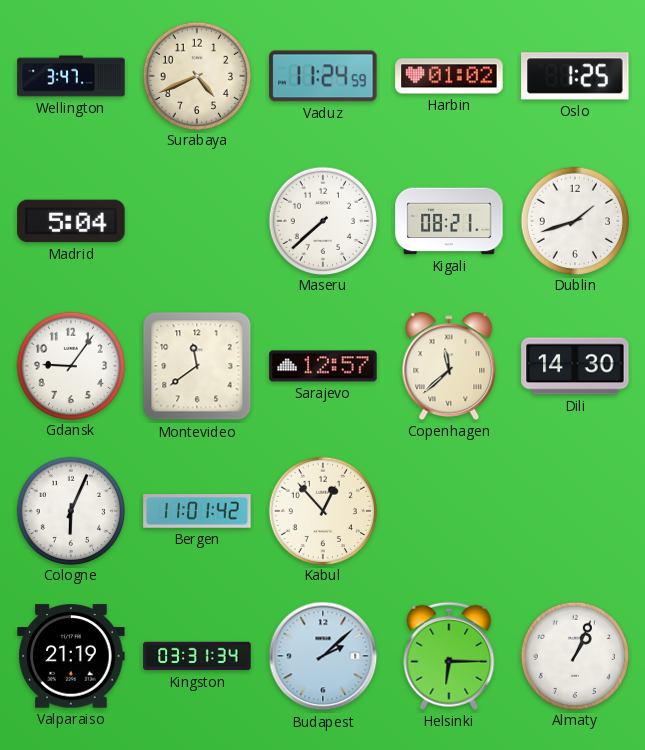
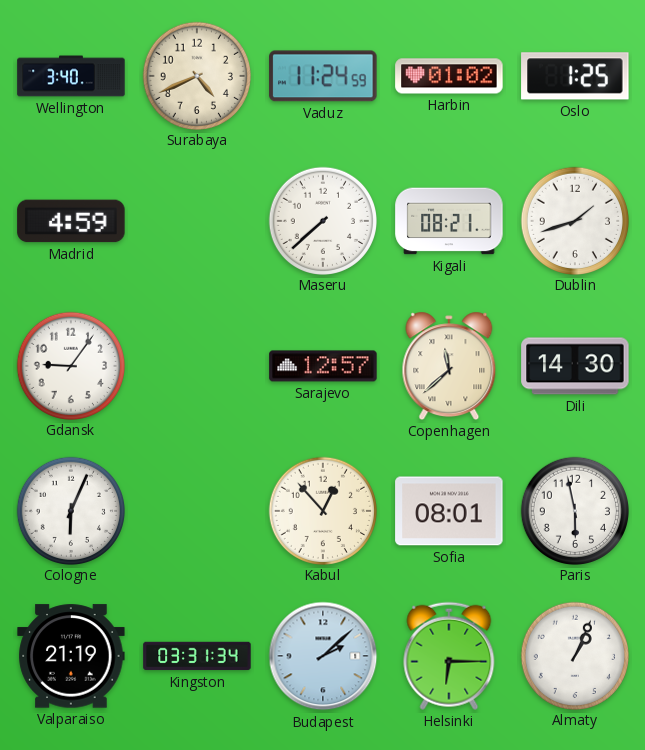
Wellington: 3:47 -> 3:40
Madrid: 5:04 -> 4:59
Montevideo: 11:39 -> none
Bergen: 11:01 -> none
Sofia: none -> 08:01
Paris: none -> 5:58
